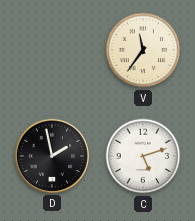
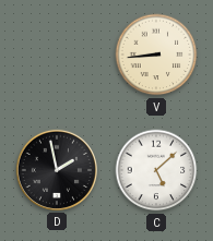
V: 11:36 -> 8:44
C: 5:12 -> 5:08
